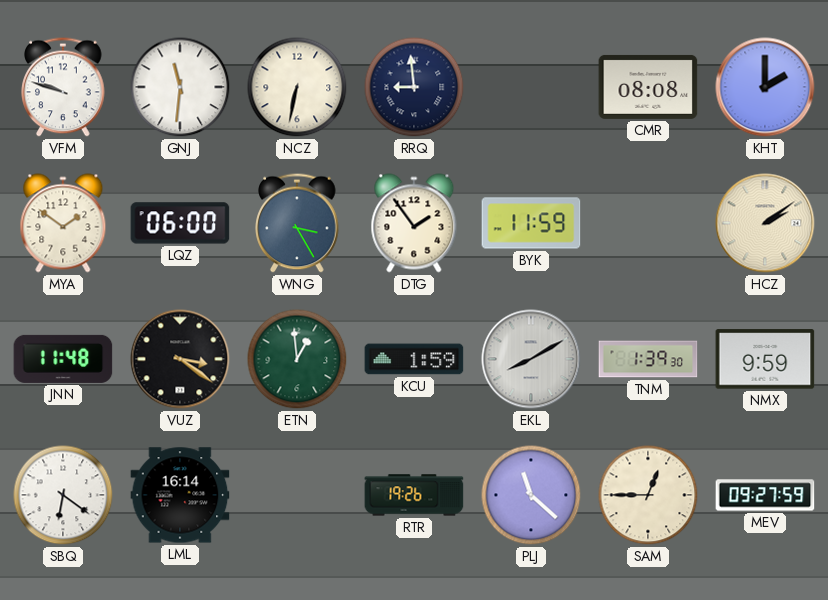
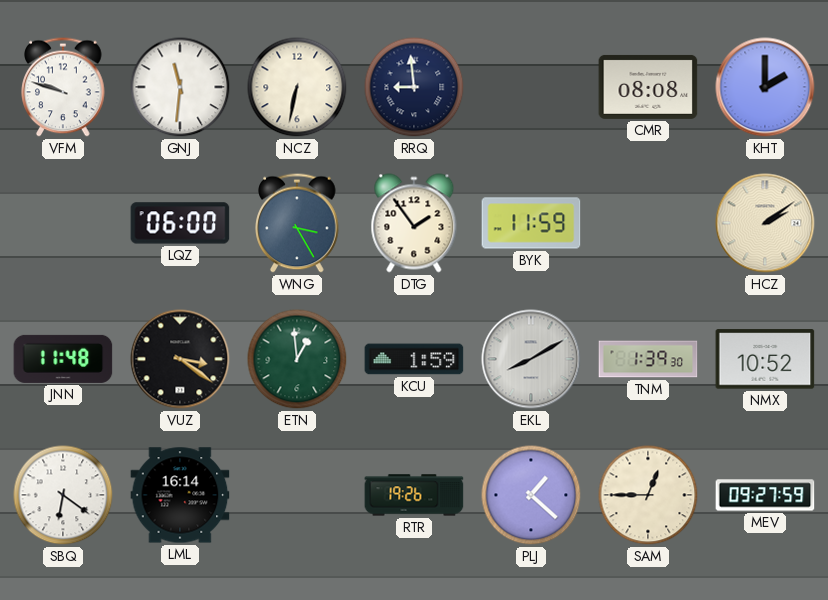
MYA: 1:51 -> none
NMX: 9:59 -> 10:52
PLJ: 11:22 -> 1:22
